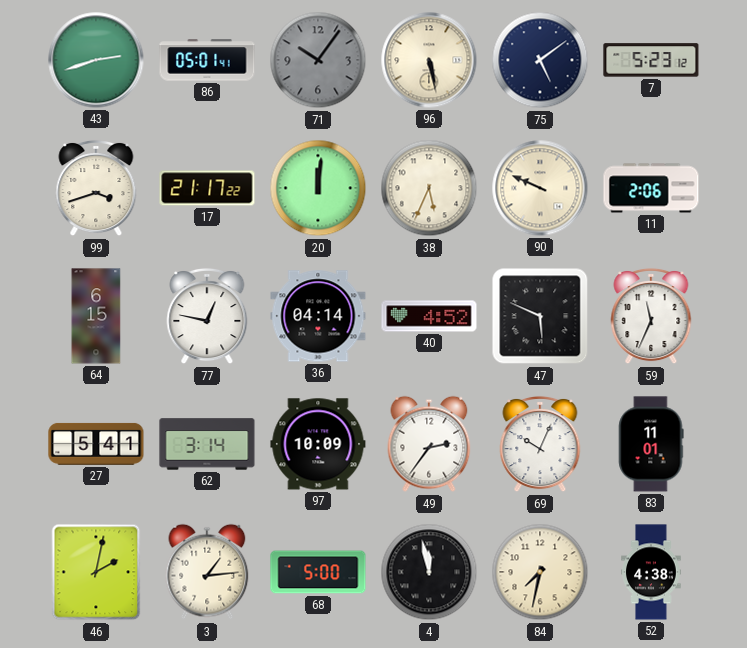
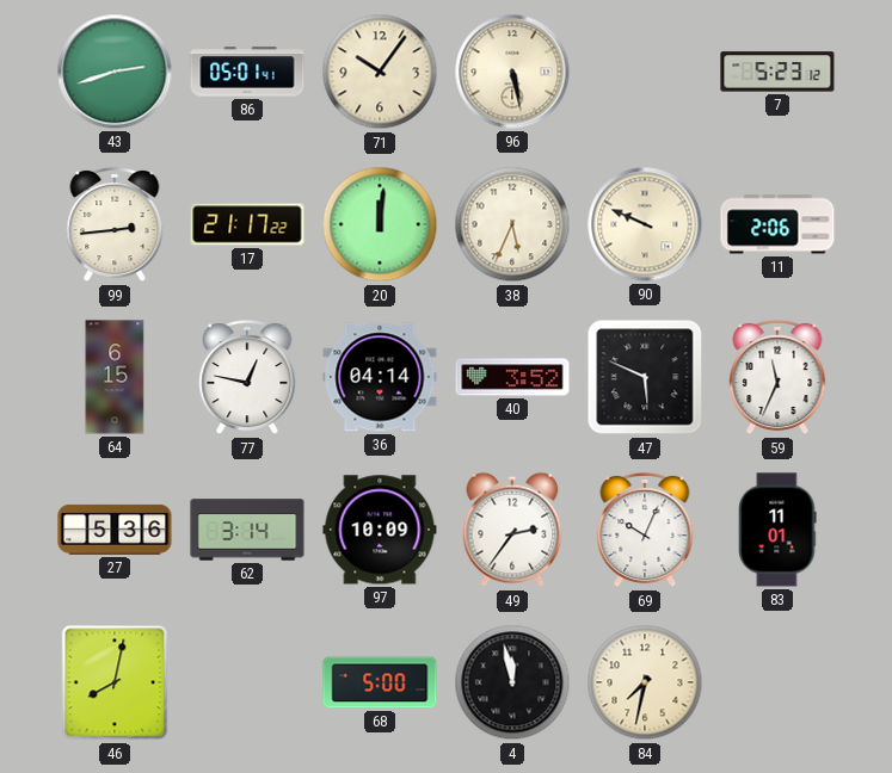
71 dial: grey -> cream
75: 5:09 -> none
99: 3:42 -> 2:44
40: 4:52 -> 3:52
27: 5:41 -> 5:36
46: 2:02 -> 8:02
3: 1:14 -> none
52: 4:38 -> none
